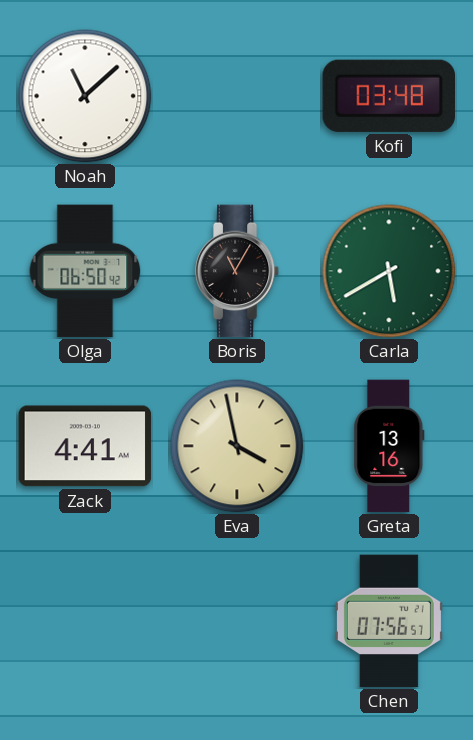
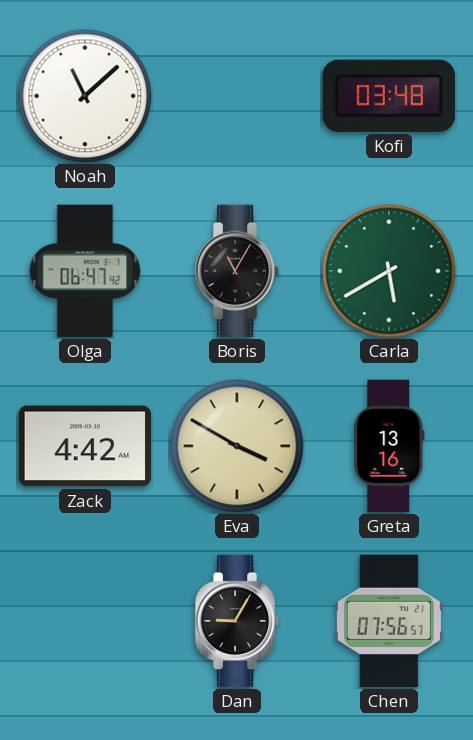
Olga: 06:50 -> 06:47
Zack: 4:41 -> 4:42
Eva: 3:58 -> 3:50
Dan: none -> 9:05
